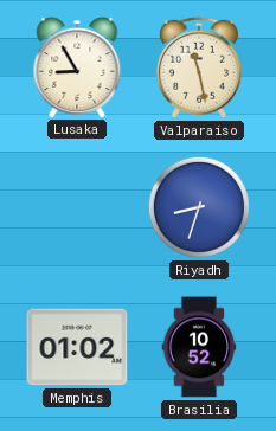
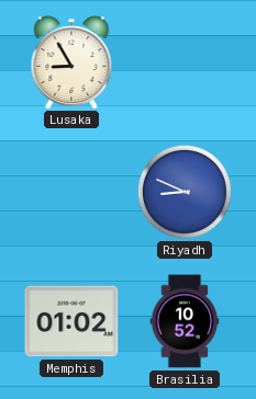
Valparaiso: 11:28 -> none
Riyadh: 8:33 -> 8:49
